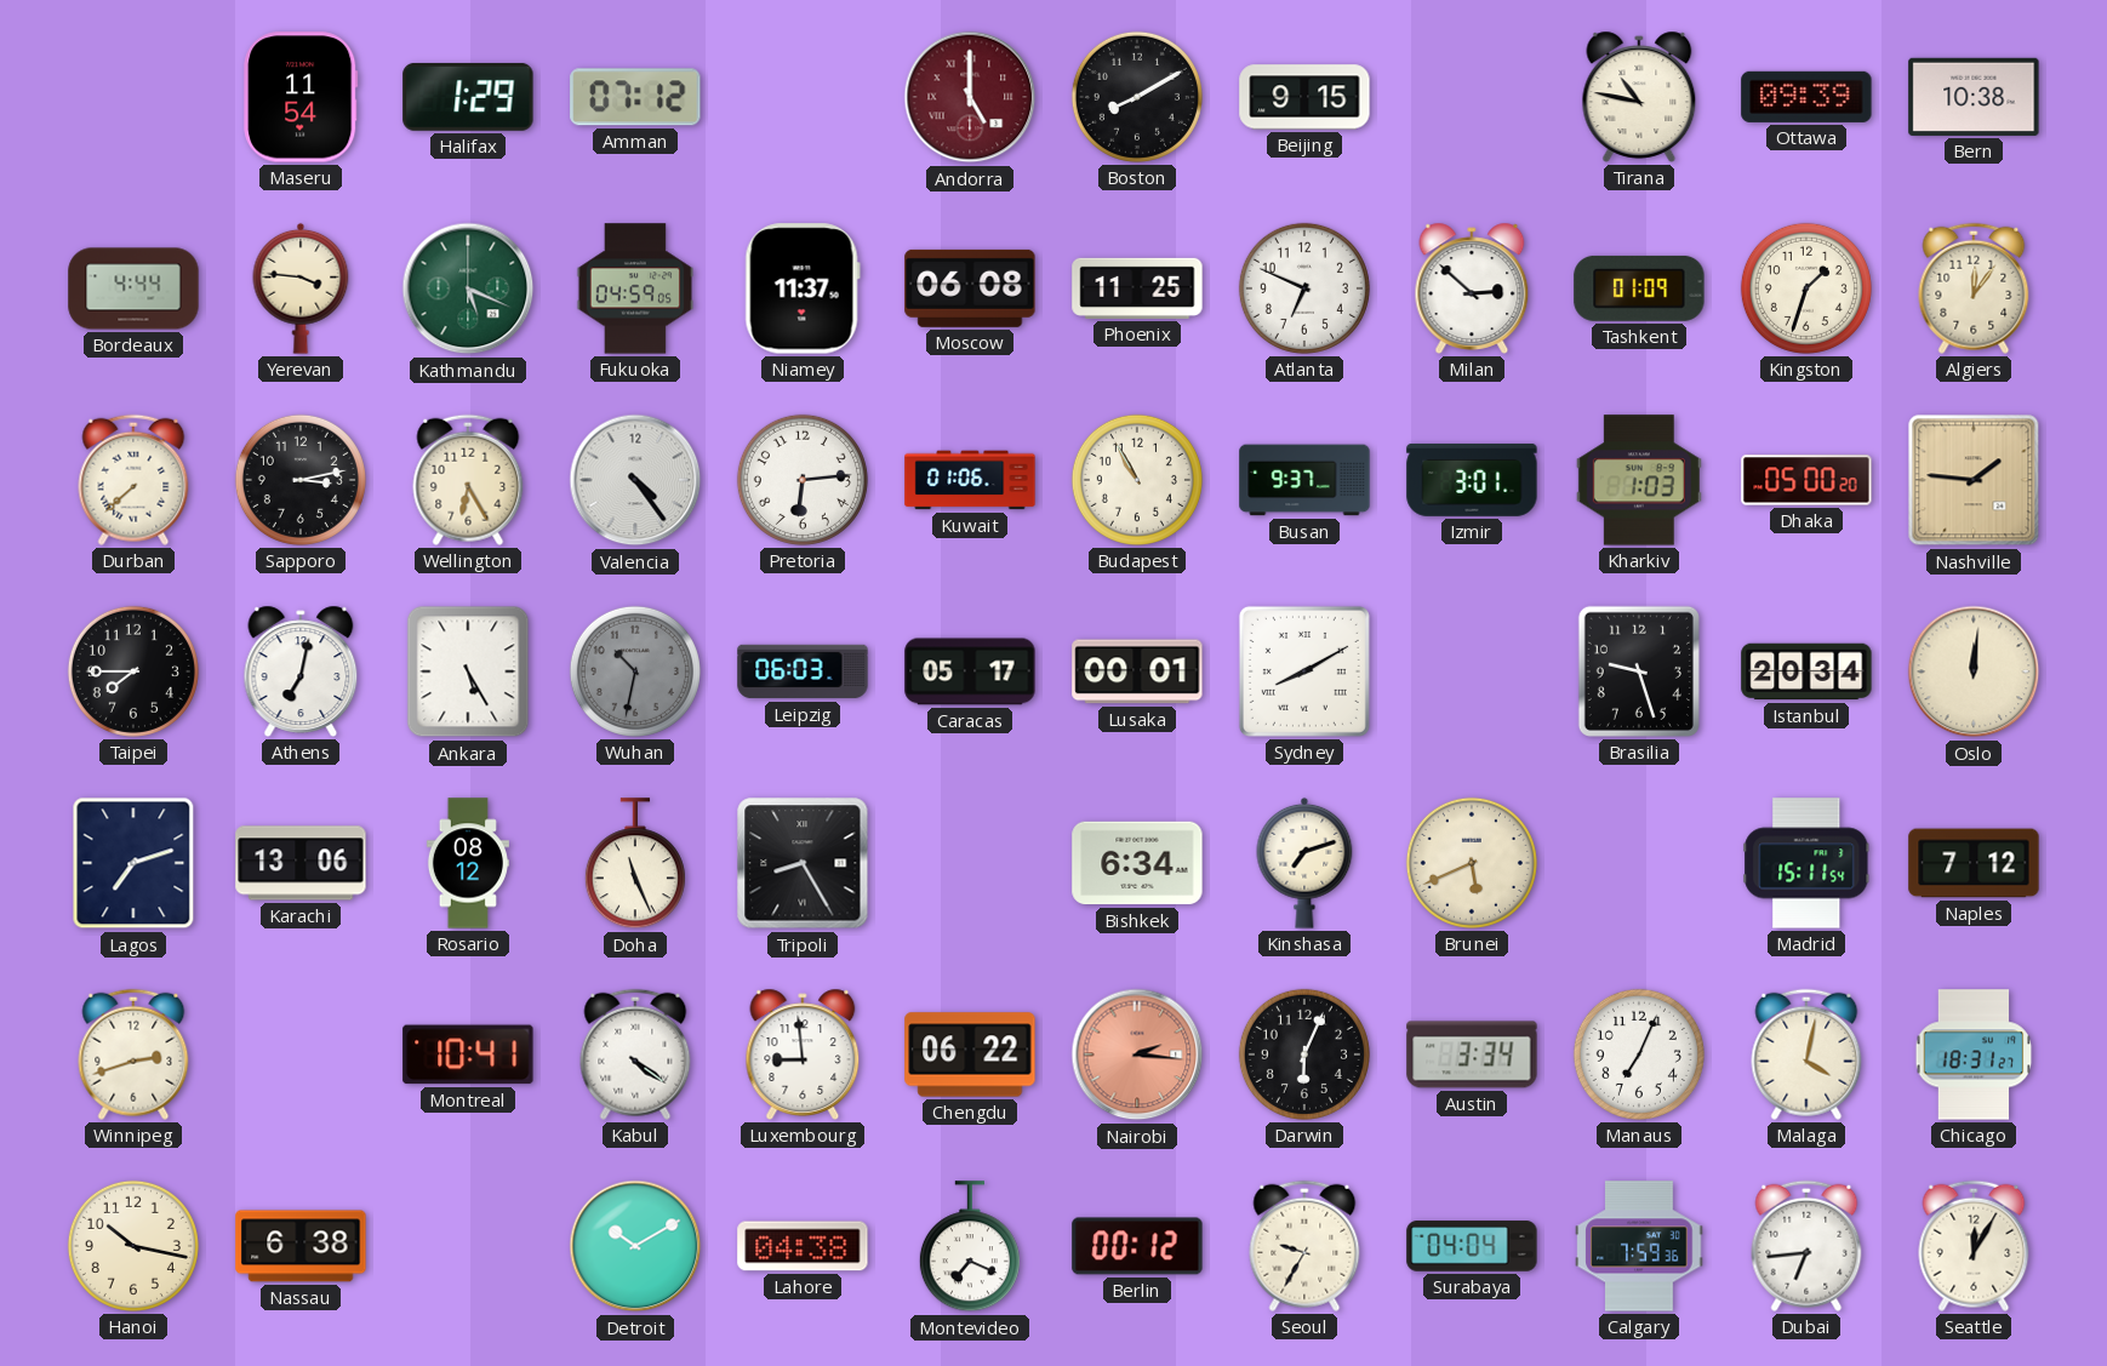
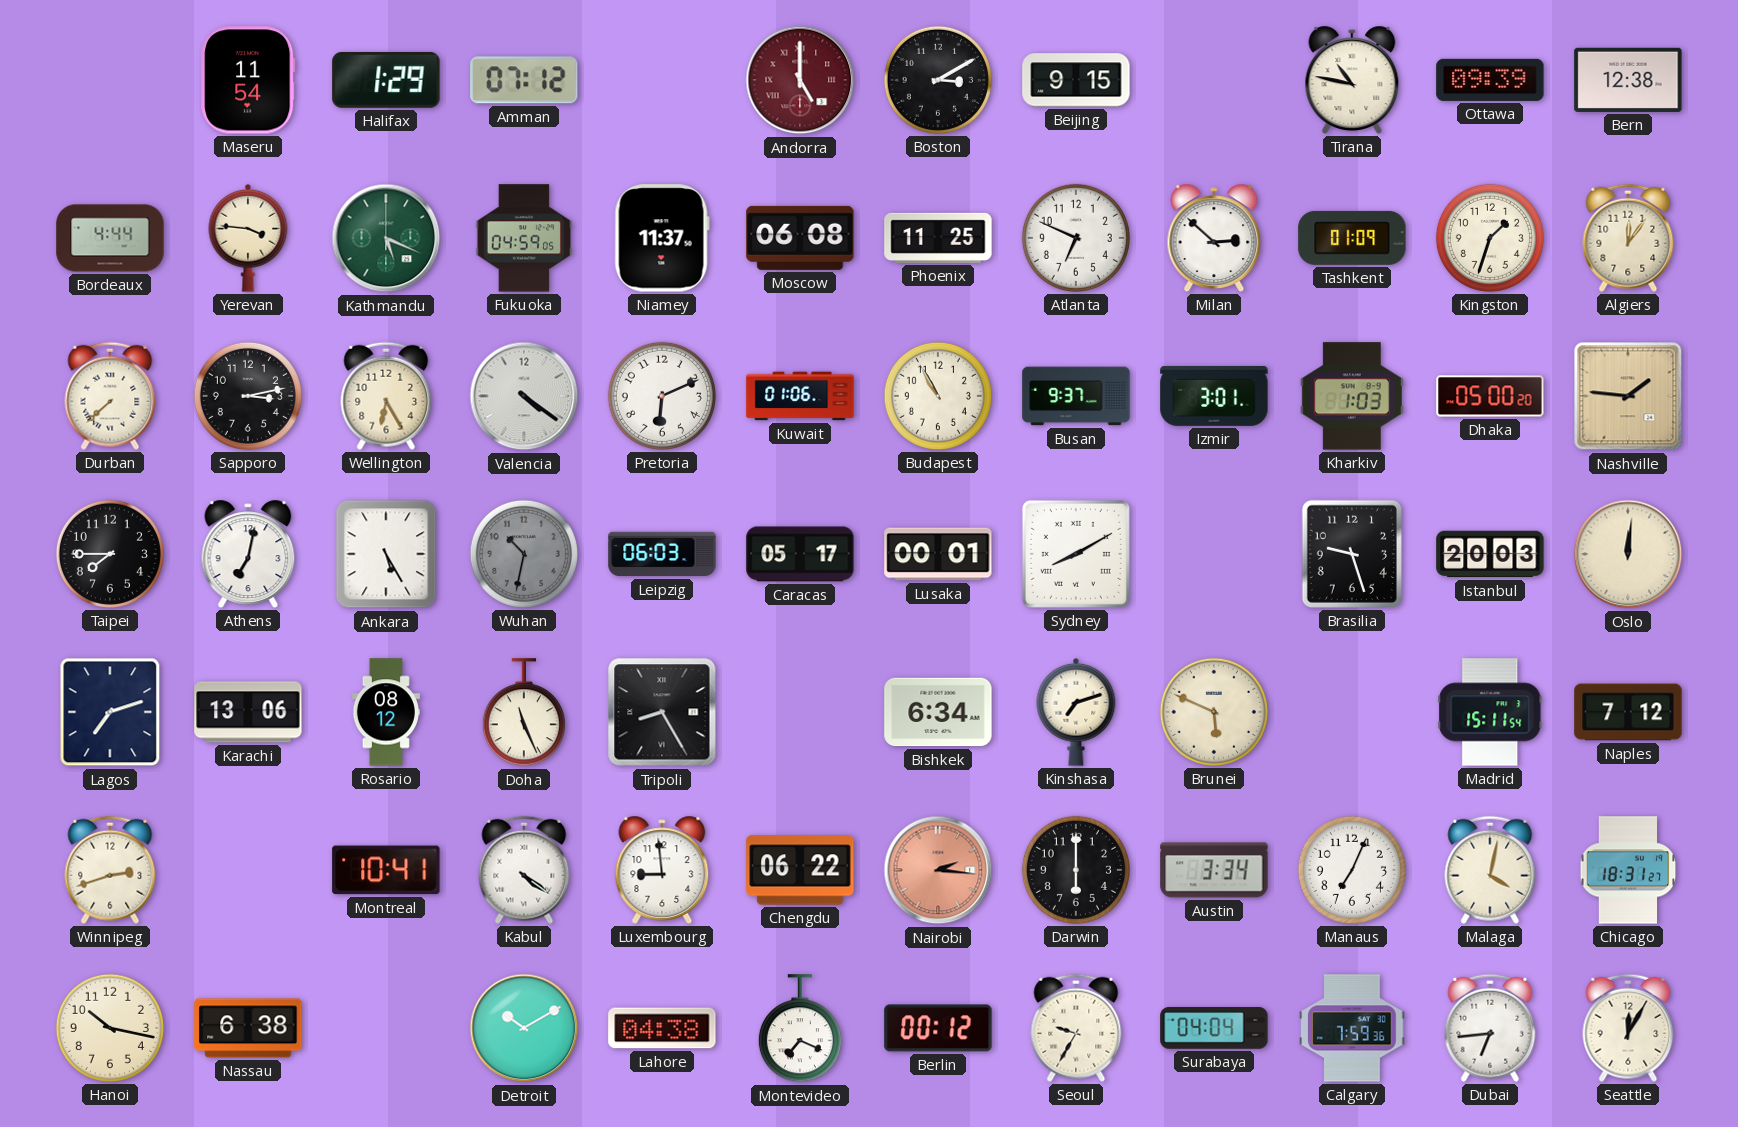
Boston: 8:10 -> 3:10
Bern: 10:38 -> 12:38
Valencia: 4:24 -> 4:21
Pretoria: 6:14 -> 6:11
Istanbul: 20:34 -> 20:03
Brunei: 5:41 -> 5:49
Darwin: 6:04 -> 6:00
